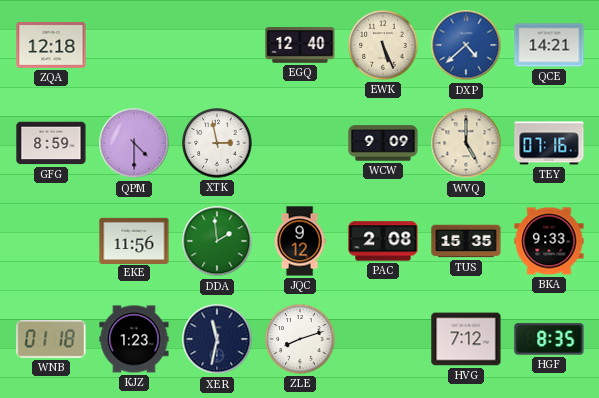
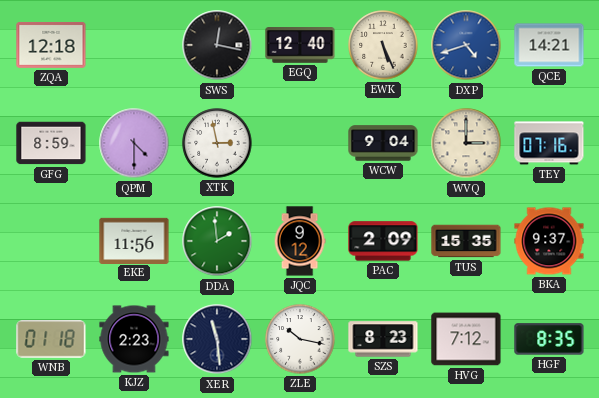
SWS: none -> 12:17
DXP: 4:38 -> 4:42
WCW: 9:09 -> 9:04
WVQ: 5:00 -> 3:00
PAC: 2:08 -> 2:09
BKA: 9:33 -> 9:37
KJZ: 1:23 -> 2:23
XER: 11:32 -> 11:29
ZLE: 8:12 -> 10:17
SZS: none -> 8:23
